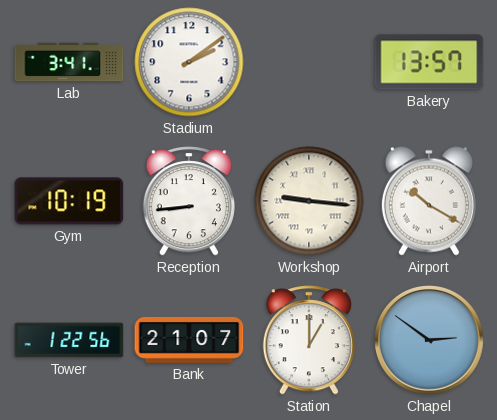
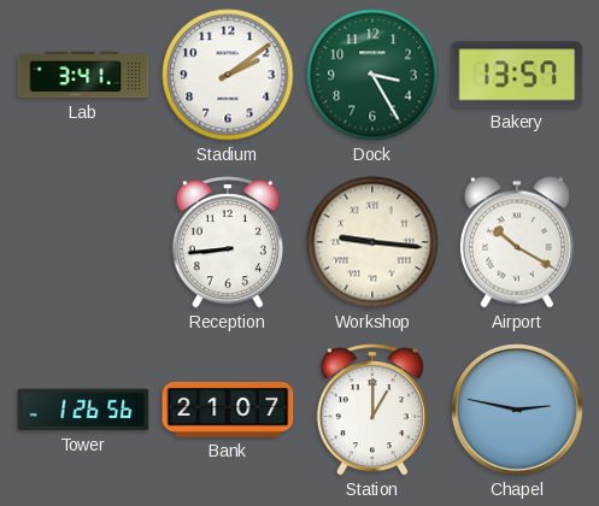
Dock: none -> 3:25
Gym: 10:19 -> none
Tower: 1:22 -> 1:26
Chapel: 2:51 -> 2:47
